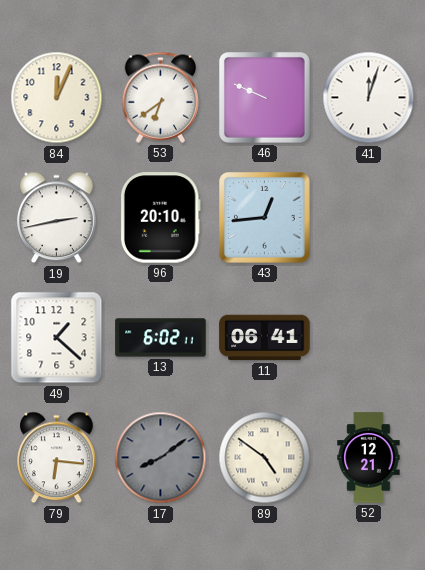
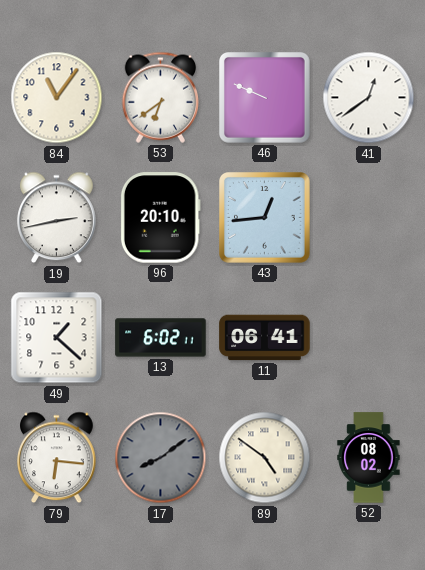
84: 12:04 -> 11:06
41: 12:03 -> 12:39
52: 12:21 -> 08:02
